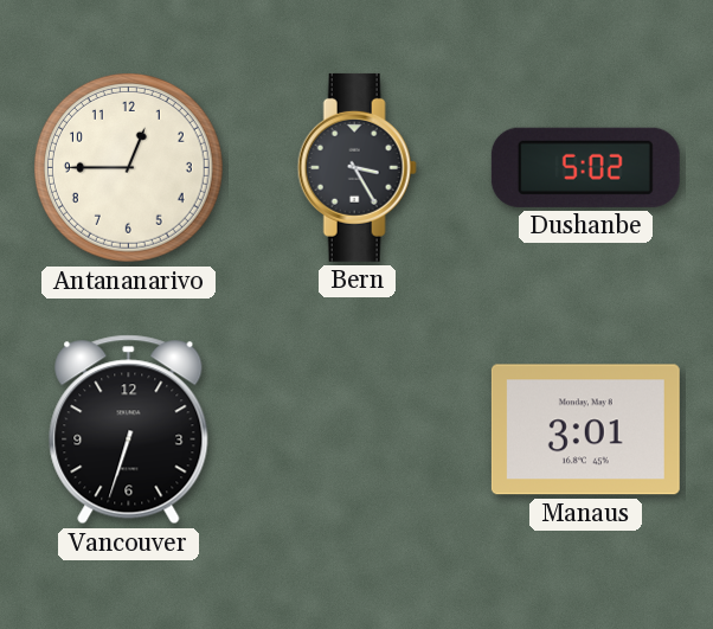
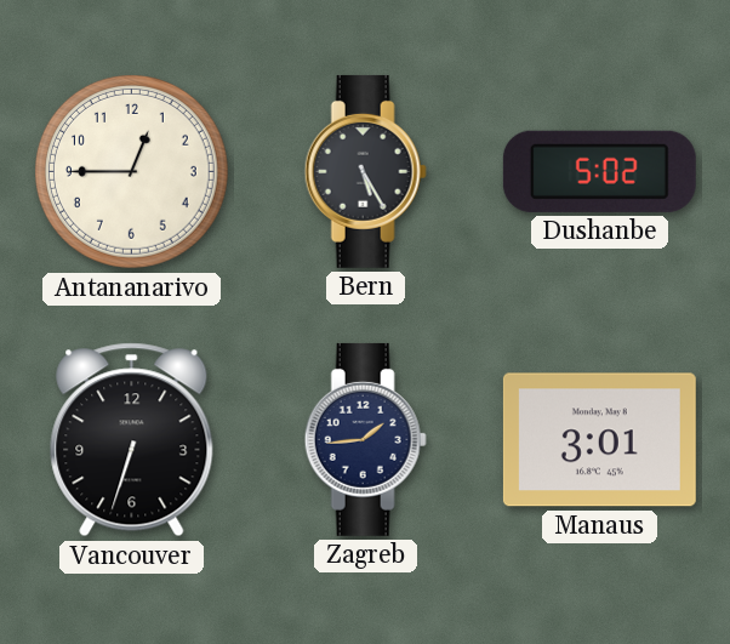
Bern: 3:25 -> 5:25
Zagreb: none -> 1:44
